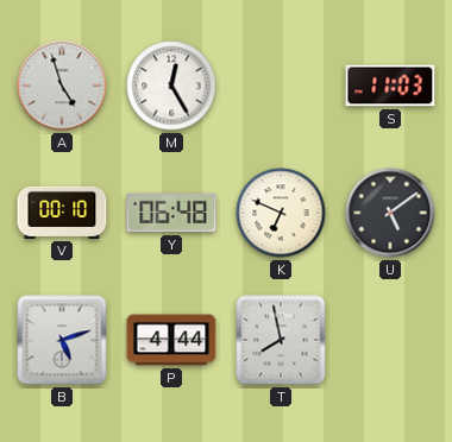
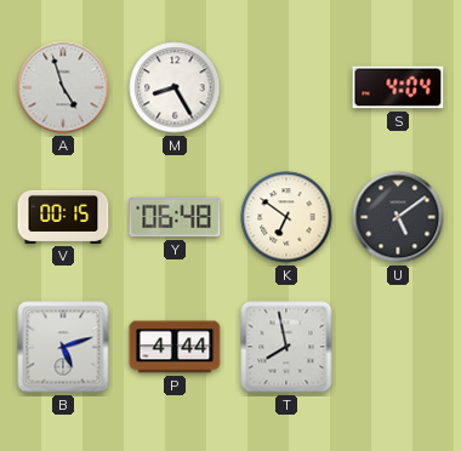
M: 12:25 -> 8:25
S: 11:03 -> 4:04
V: 00:10 -> 00:15
K: 6:49 -> 6:51
